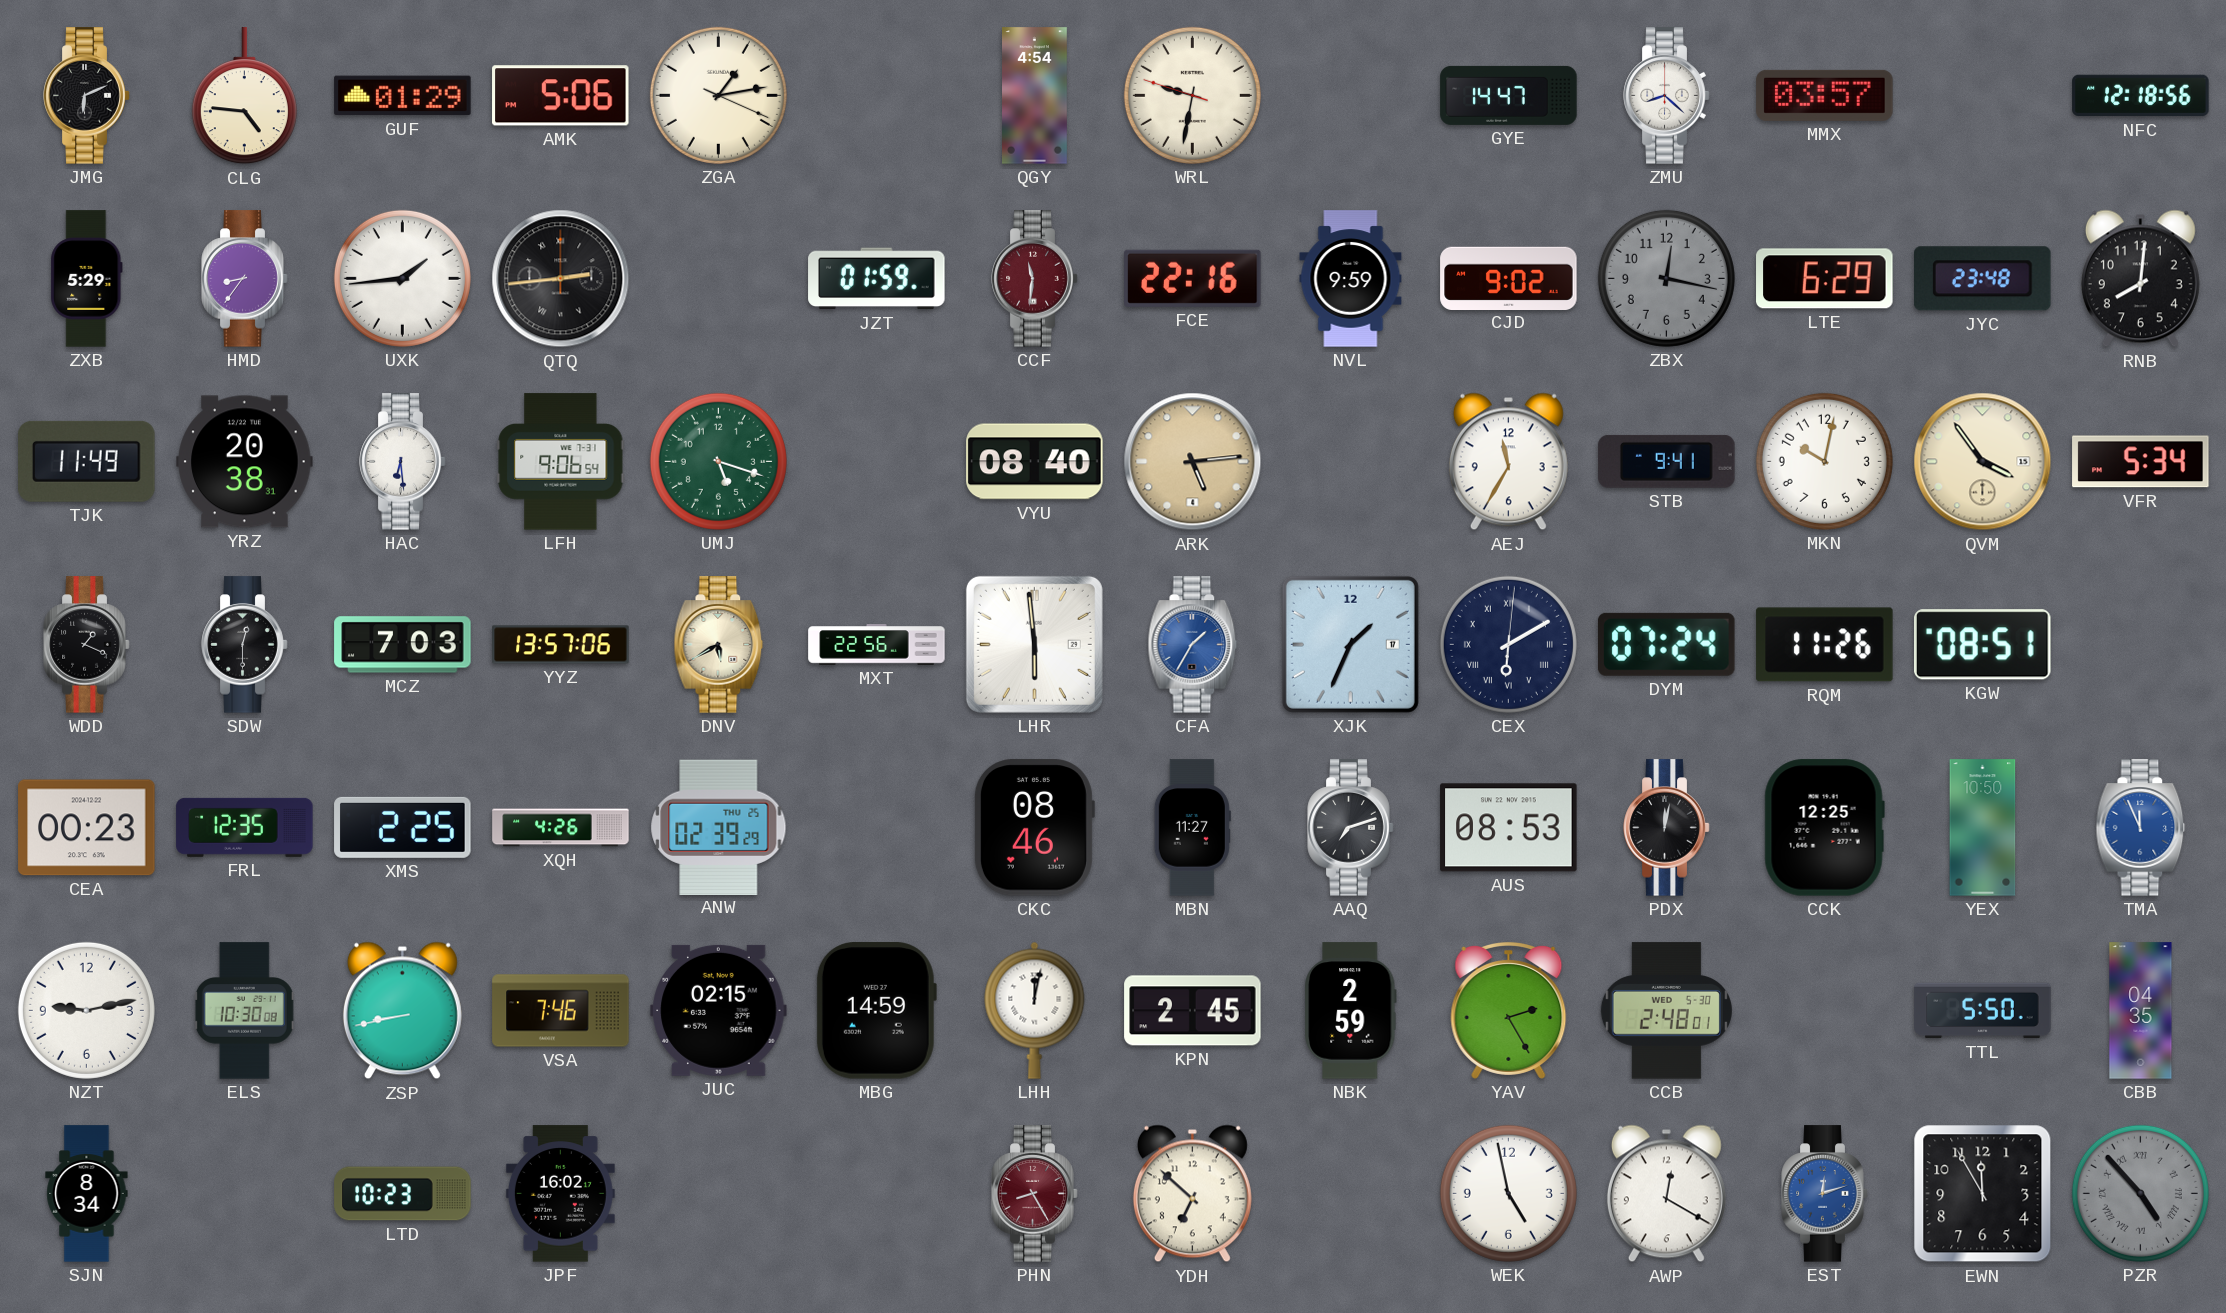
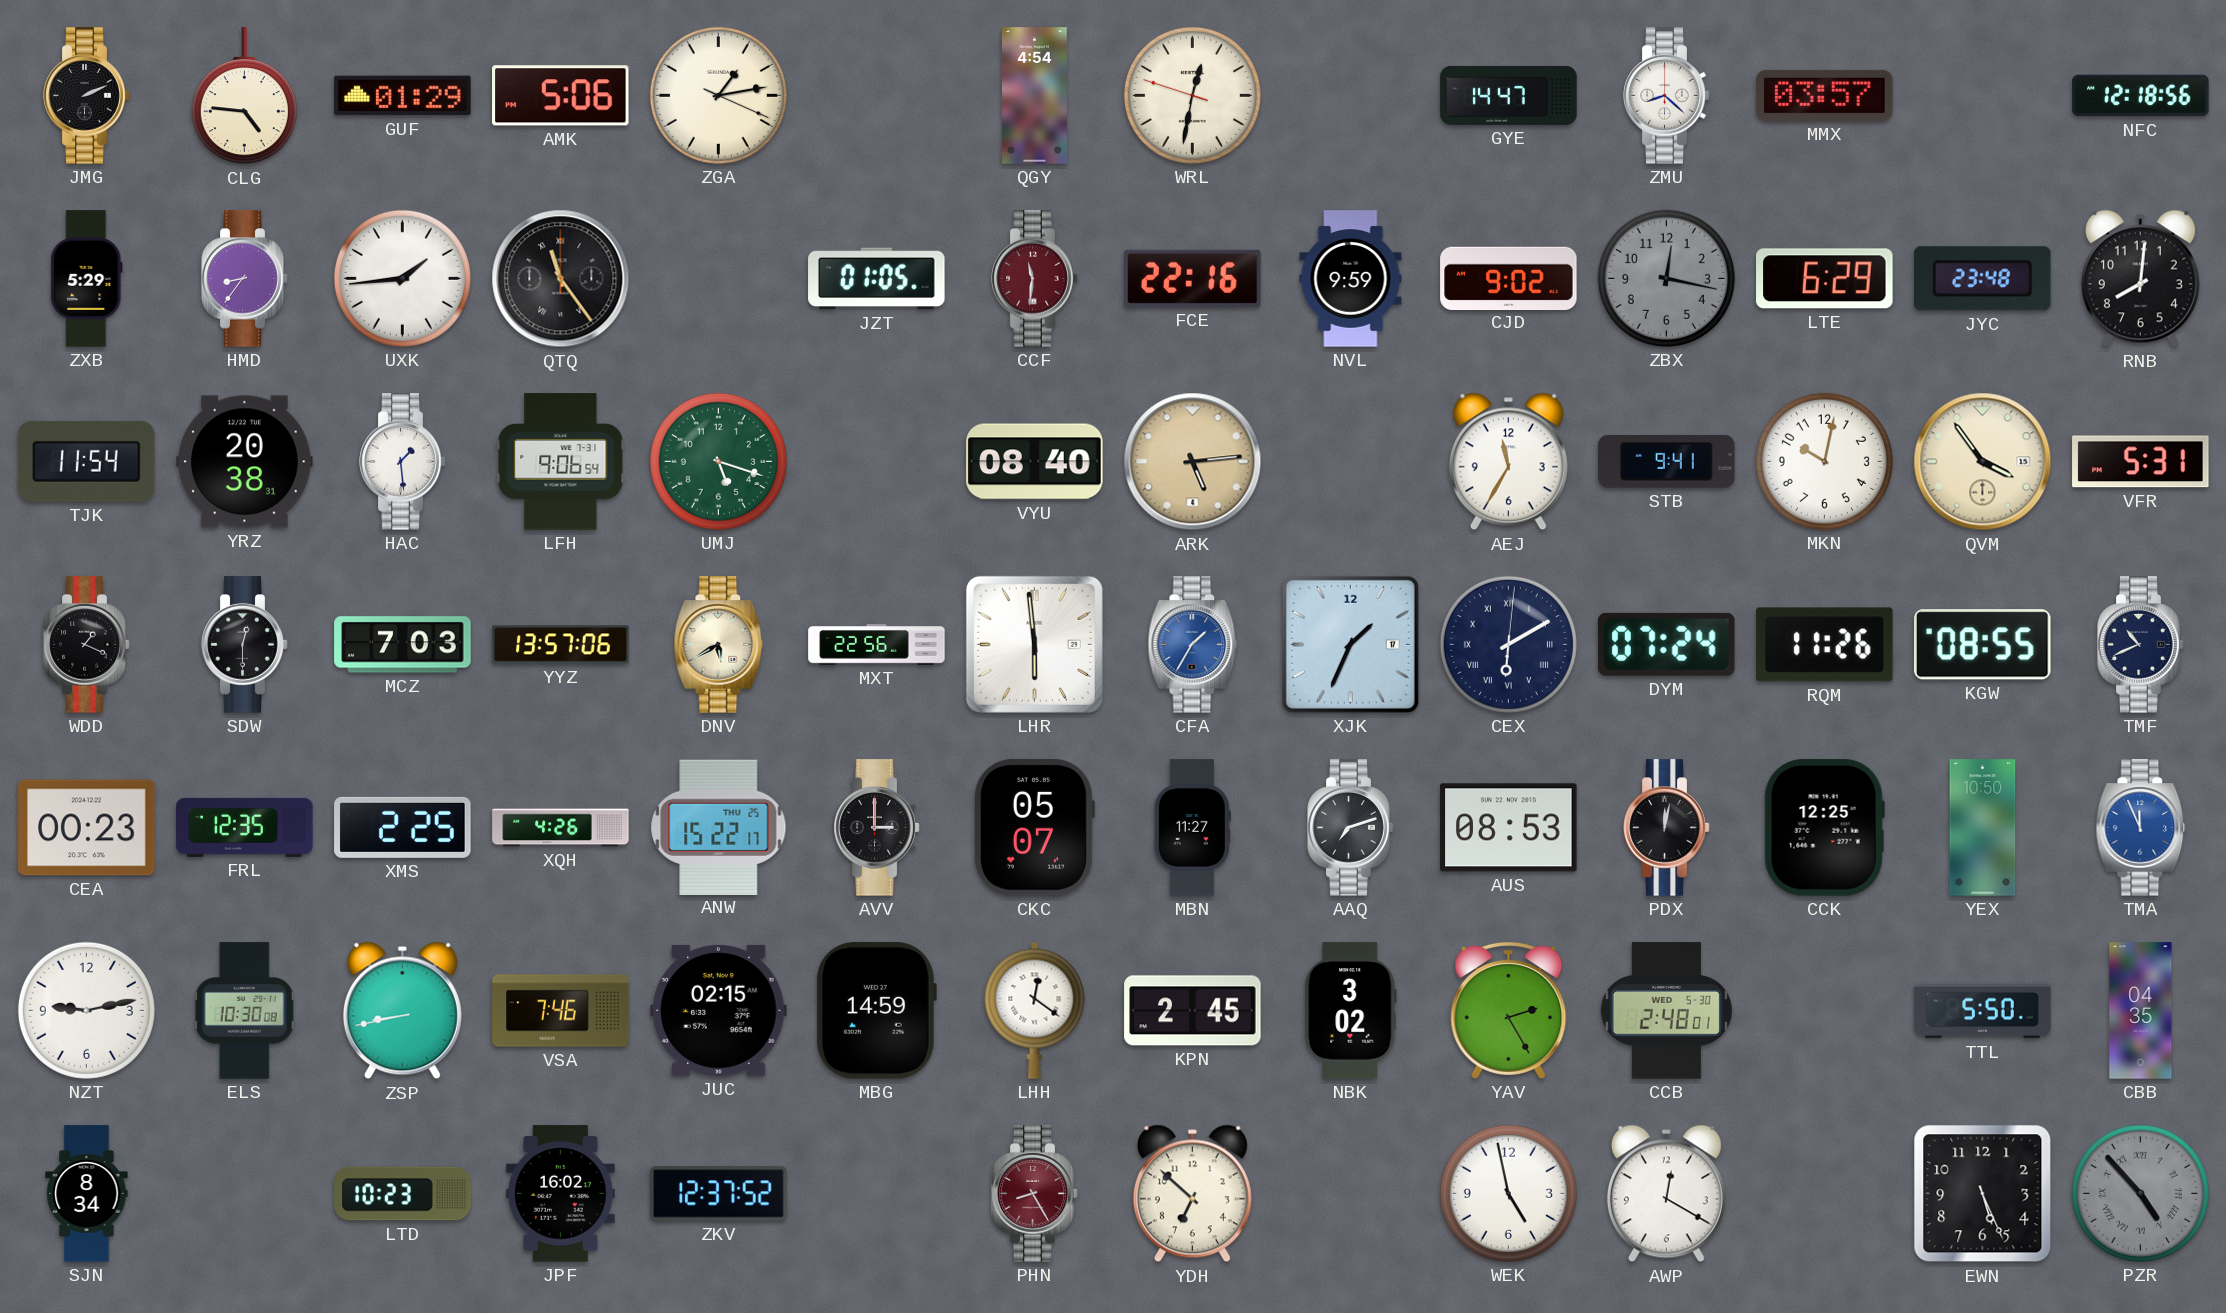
JMG: 6:11 -> 2:11
WRL: 9:31 -> 12:31
QTQ: 2:44 -> 11:24
JZT: 01:59 -> 01:05
TJK: 11:49 -> 11:54
HAC: 6:29 -> 1:29
VFR: 5:34 -> 5:31
KGW: 08:51 -> 08:55
TMF: none -> 10:41
ANW: 02:39 -> 15:22
AVV: none -> 3:00
CKC: 08:46 -> 05:07
LHH: 12:02 -> 12:21
NBK: 2:59 -> 3:02
ZKV: none -> 12:37
EST: 12:12 -> none
EWN: 11:55 -> 5:26
